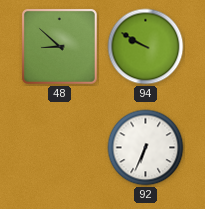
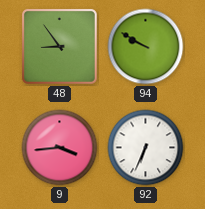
48: 8:52 -> 8:54
9: none -> 3:44
